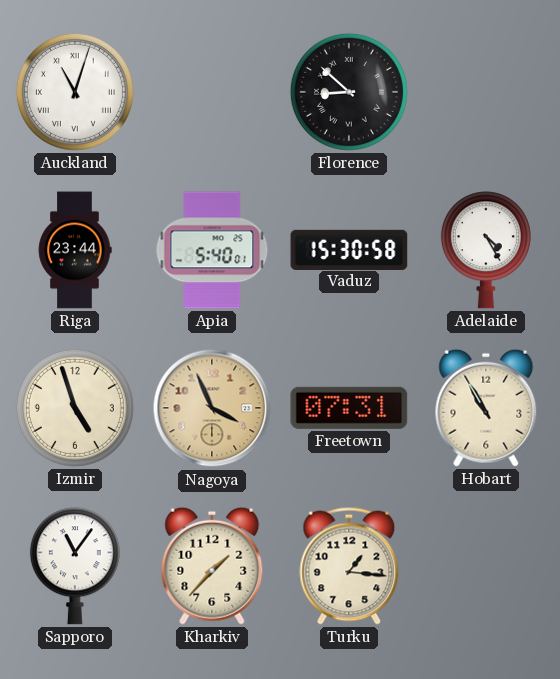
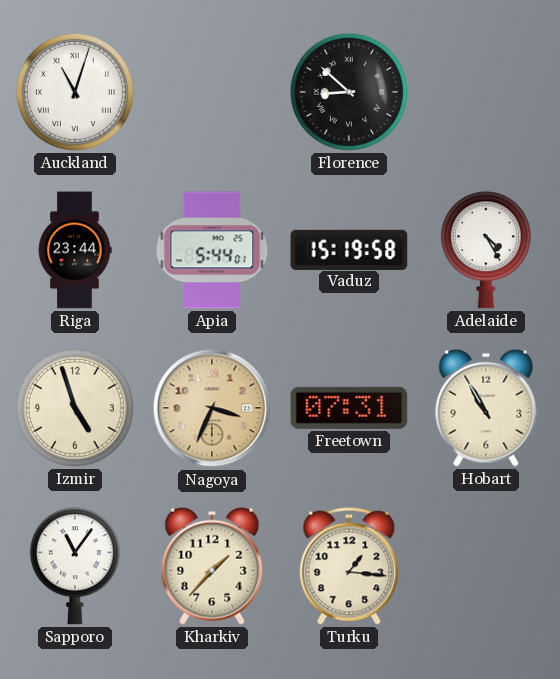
Apia: 5:40 -> 5:44
Vaduz: 15:30 -> 15:19
Nagoya: 3:56 -> 3:34
